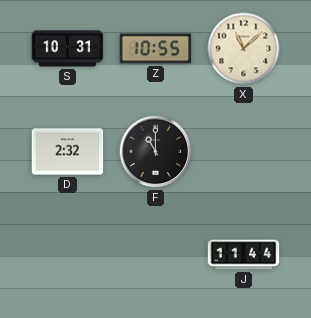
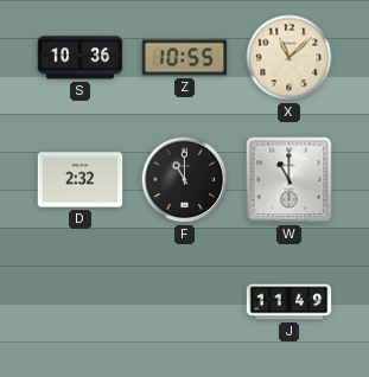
S: 10:31 -> 10:36
W: none -> 11:00
J: 11:44 -> 11:49
